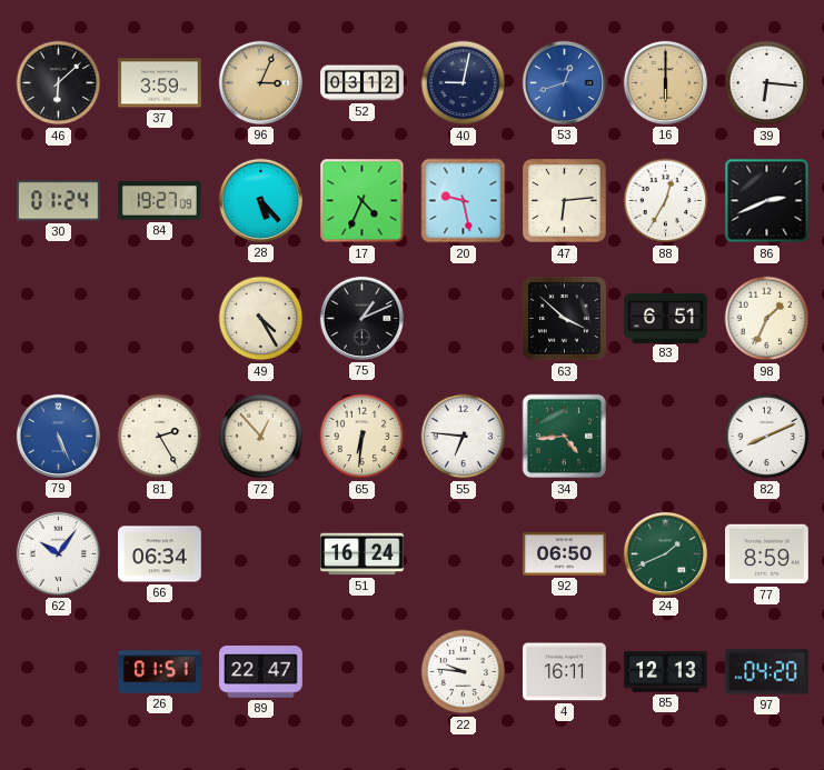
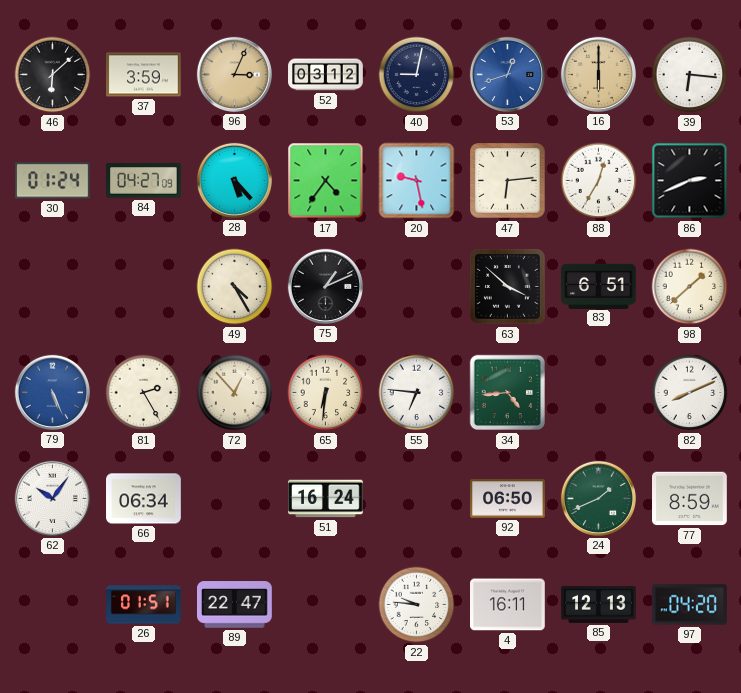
84: 19:27 -> 04:27
17: 4:34 -> 4:36
98: 1:34 -> 1:38
